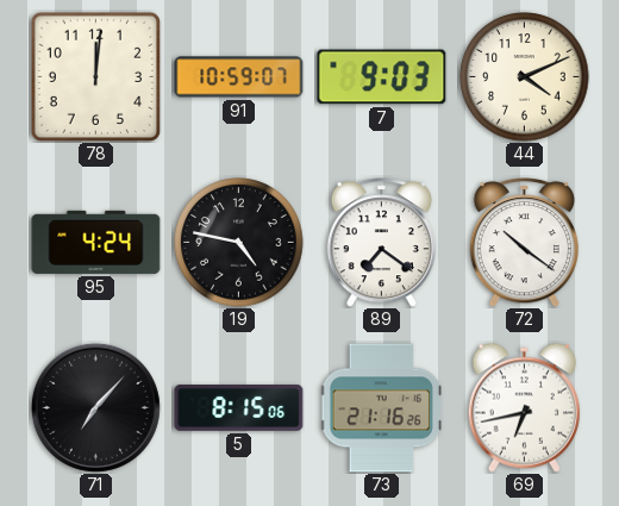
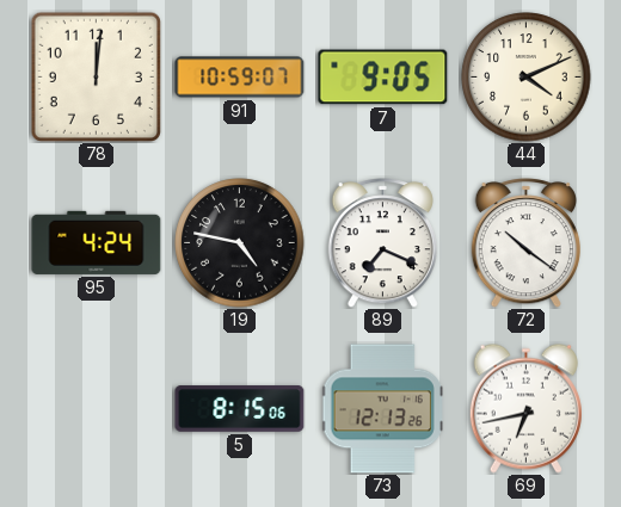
7: 9:03 -> 9:05
89: 7:21 -> 7:19
71: 7:07 -> none
73: 21:16 -> 12:13
